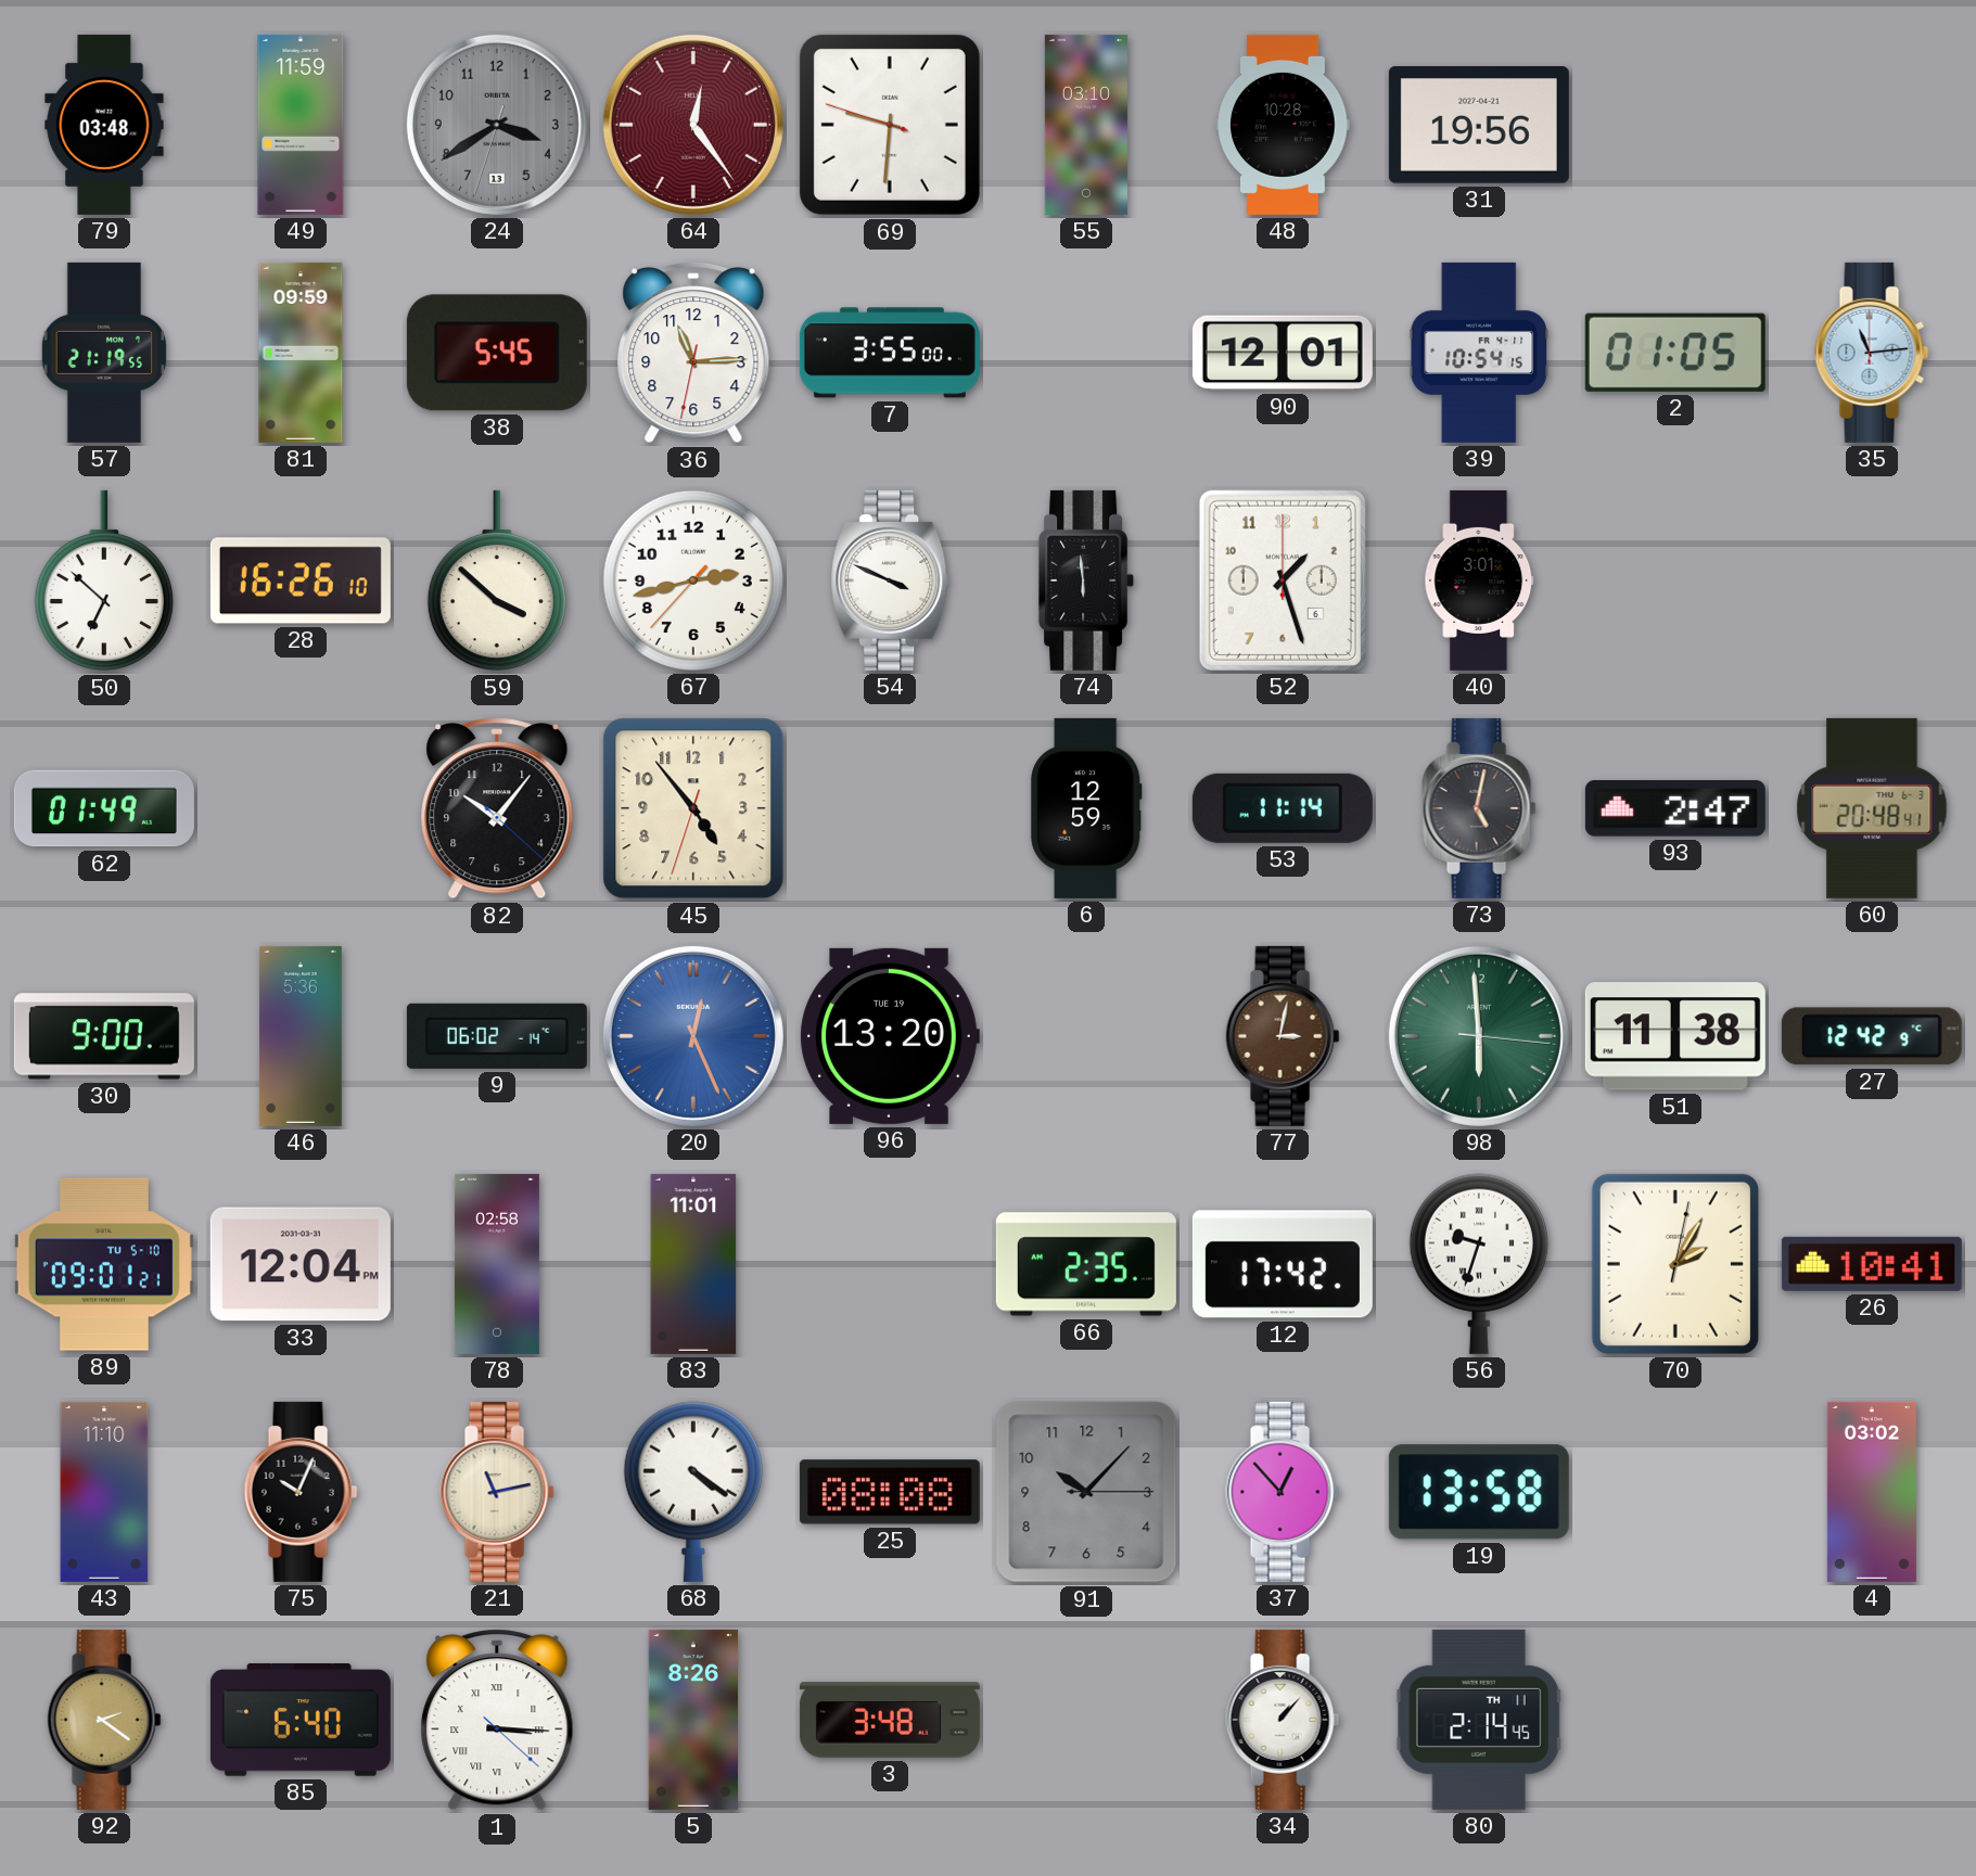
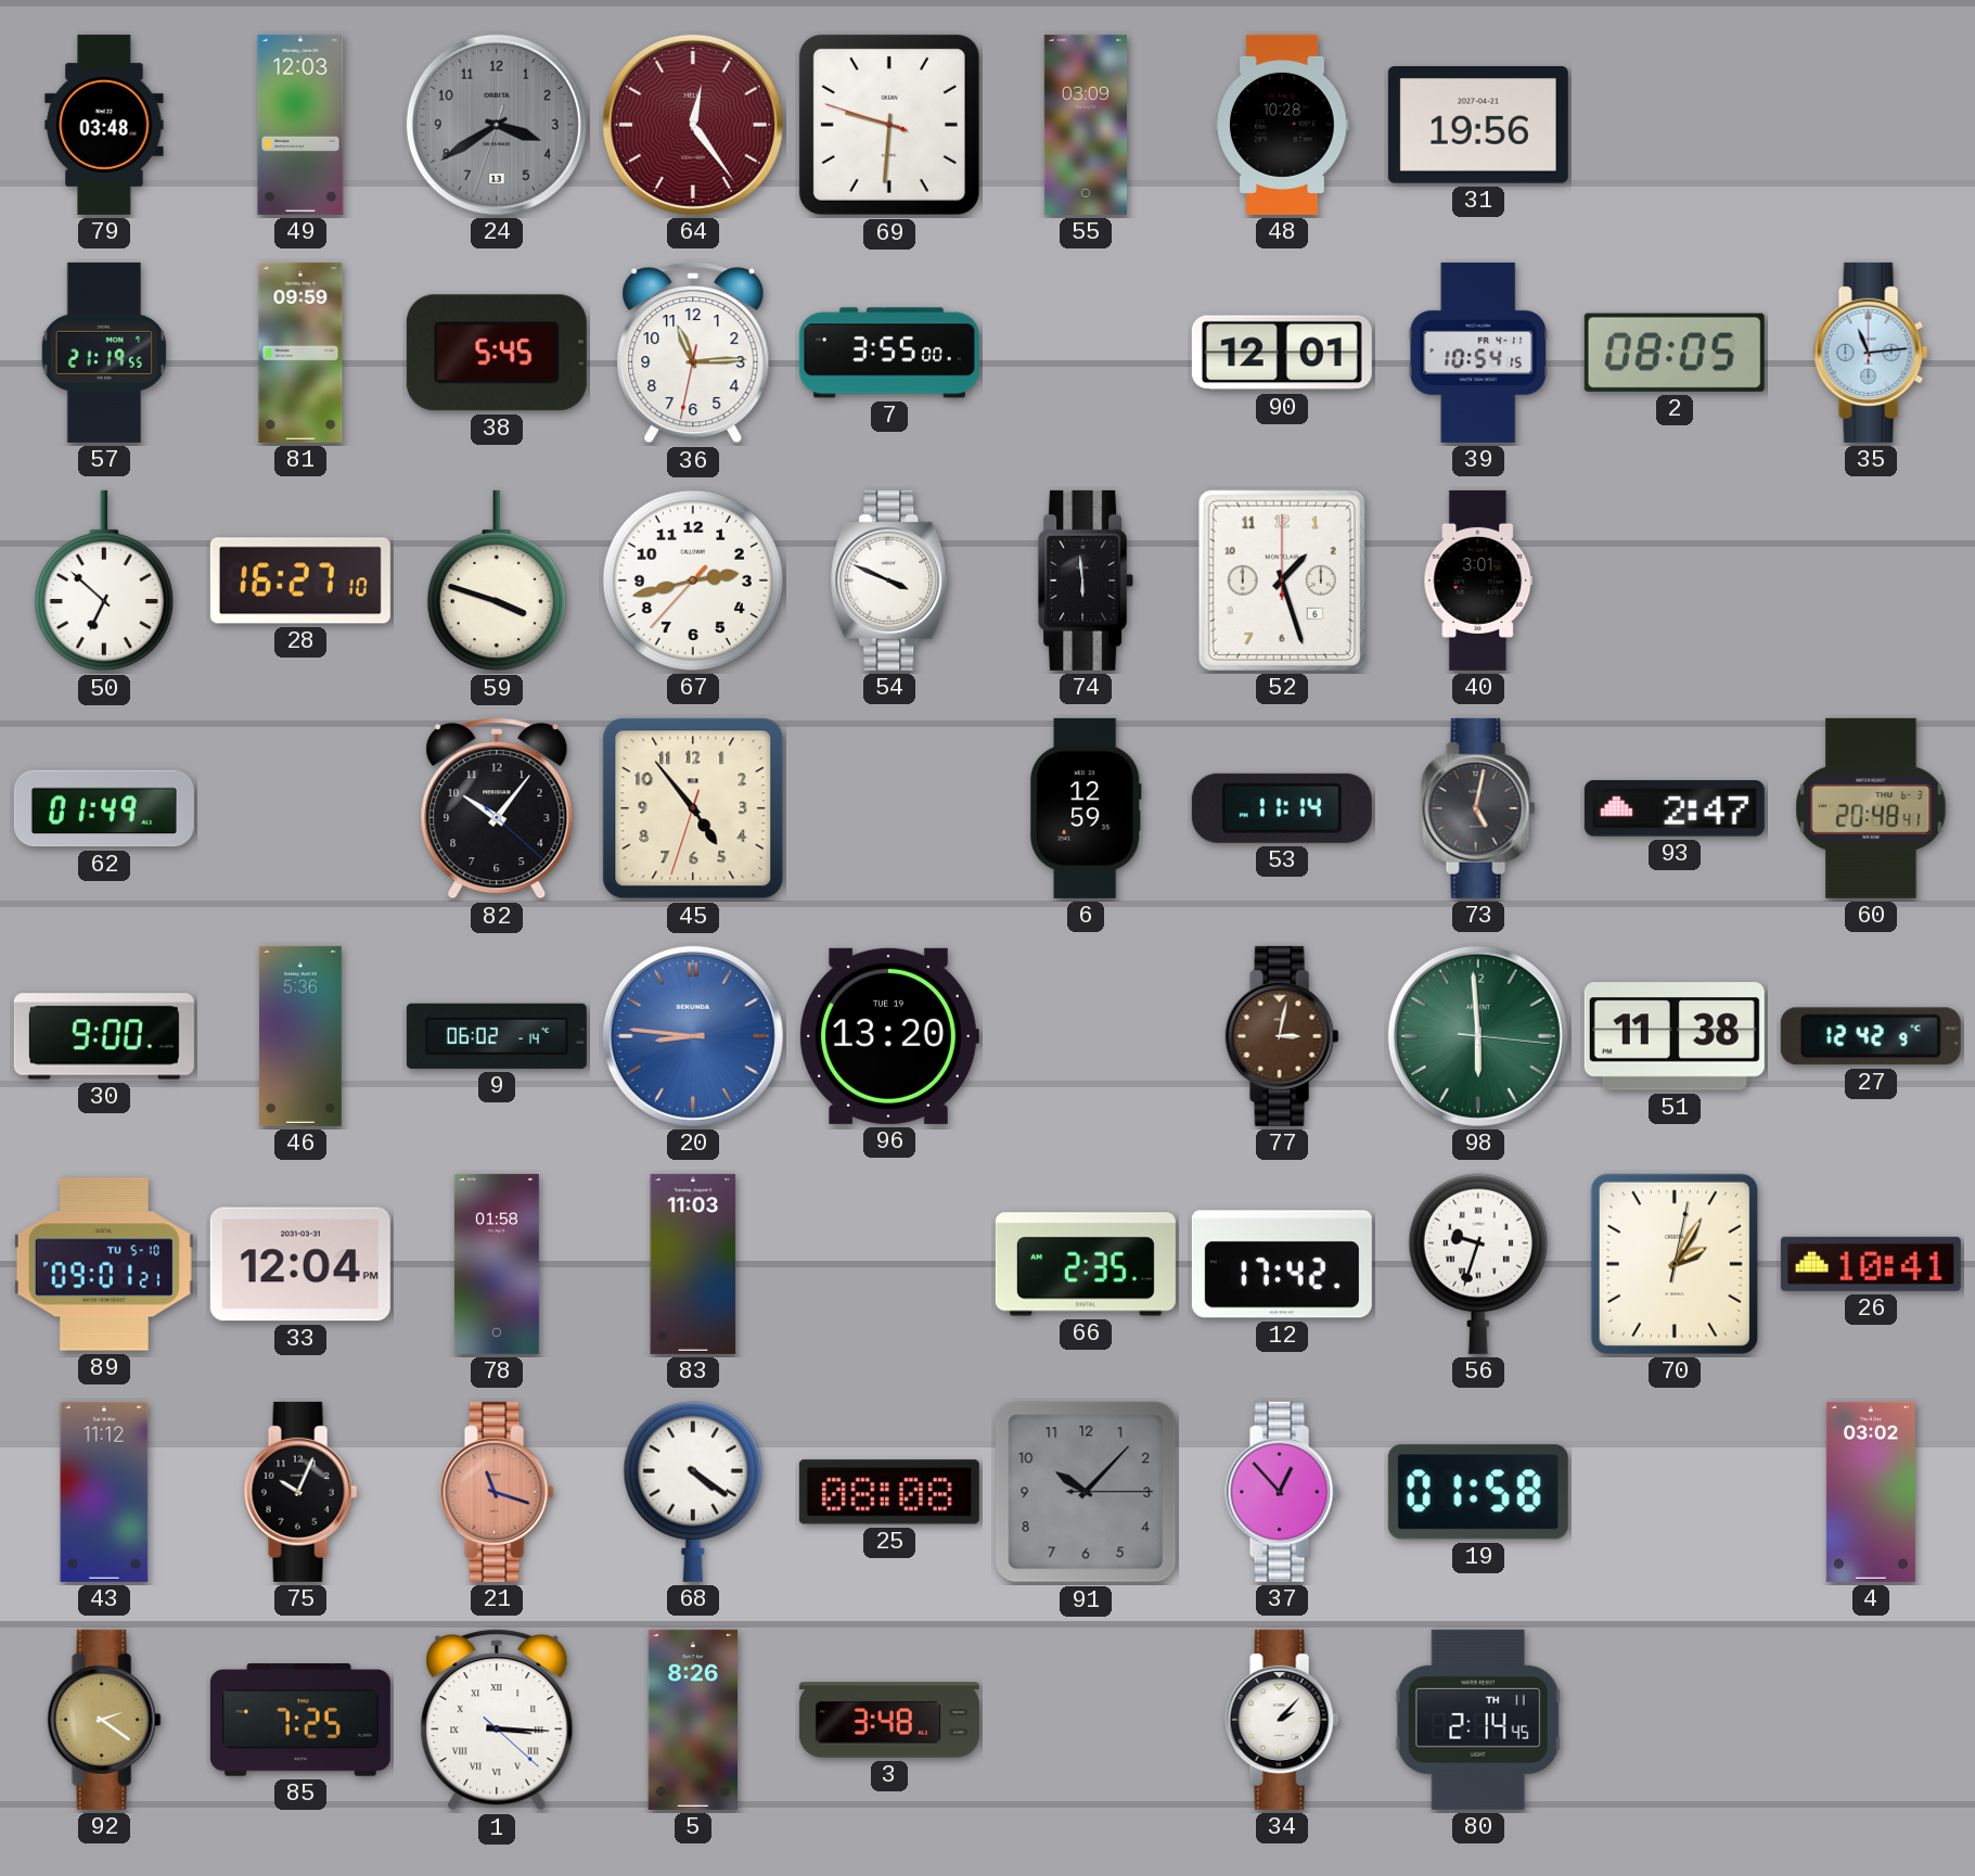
49: 11:59 -> 12:03
55: 03:10 -> 03:09
2: 01:05 -> 08:05
28: 16:26 -> 16:27
59: 3:52 -> 3:48
20: 12:26 -> 8:46
78: 02:58 -> 01:58
83: 11:01 -> 11:03
43: 11:10 -> 11:12
21: 11:13 -> 11:18
21 dial: cream -> salmon
19: 13:58 -> 01:58
85: 6:40 -> 7:25
34: 1:07 -> 2:07
